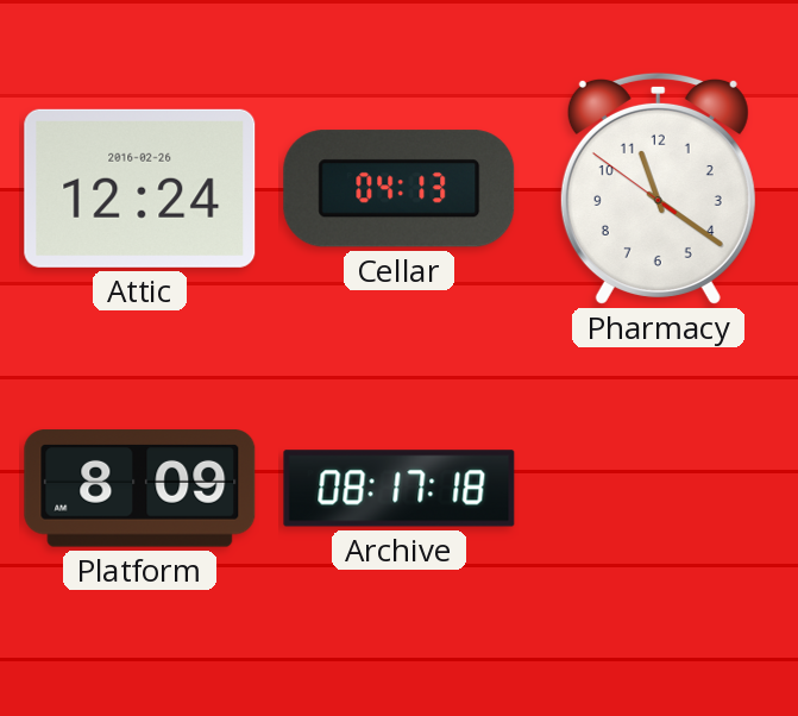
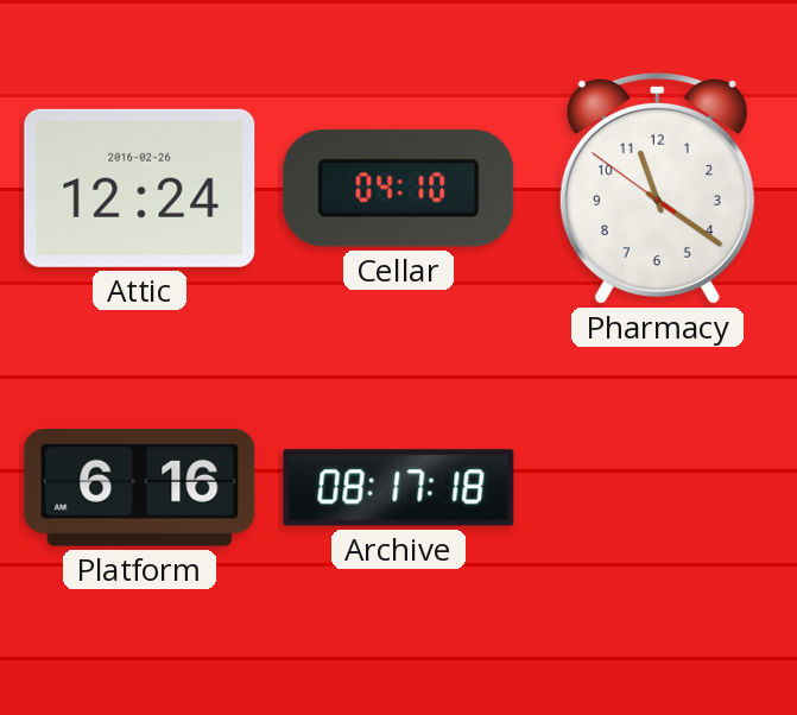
Cellar: 04:13 -> 04:10
Platform: 8:09 -> 6:16
